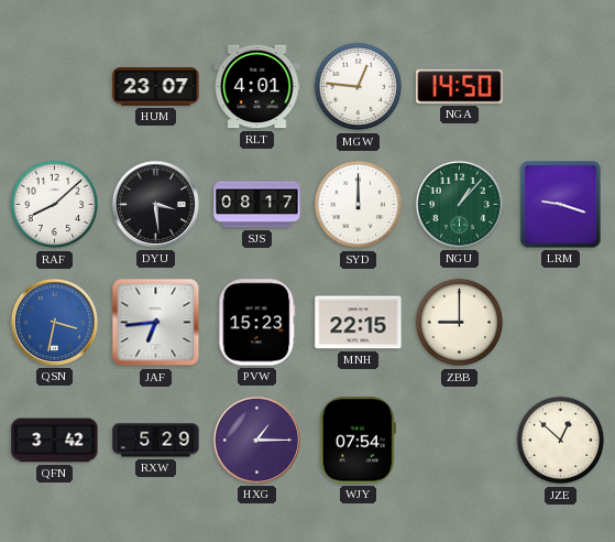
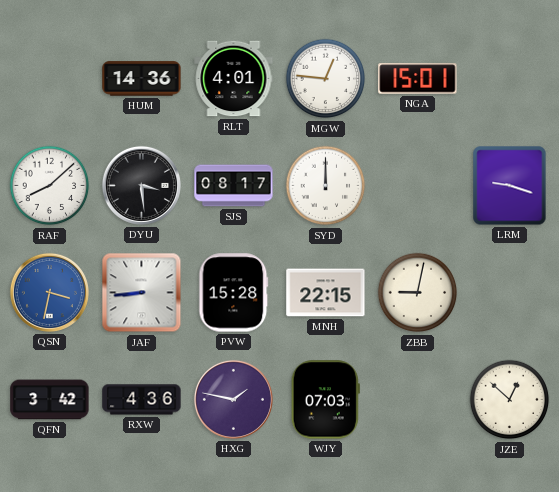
HUM: 23:07 -> 14:36
NGA: 14:50 -> 15:01
NGU: 1:07 -> none
JAF: 6:44 -> 8:44
PVW: 15:23 -> 15:28
ZBB: 9:00 -> 9:02
RXW: 5:29 -> 4:36
HXG: 1:15 -> 1:47
WJY: 07:54 -> 07:03
